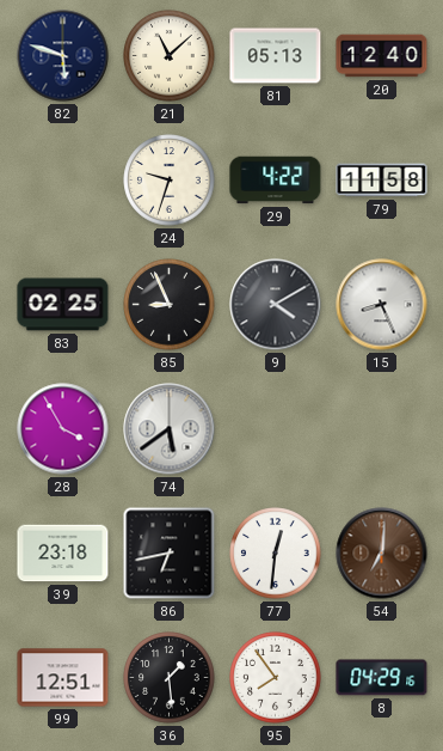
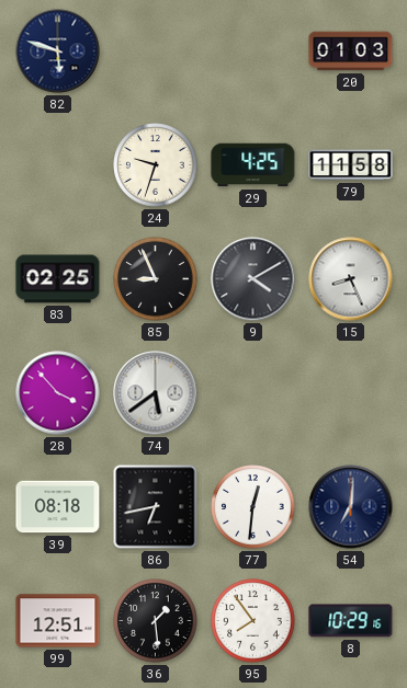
21: 11:08 -> none
81: 05:13 -> none
20: 12:40 -> 01:03
29: 4:22 -> 4:25
28: 3:55 -> 3:53
39: 23:18 -> 08:18
54 dial: brown -> navy
8: 04:29 -> 10:29
